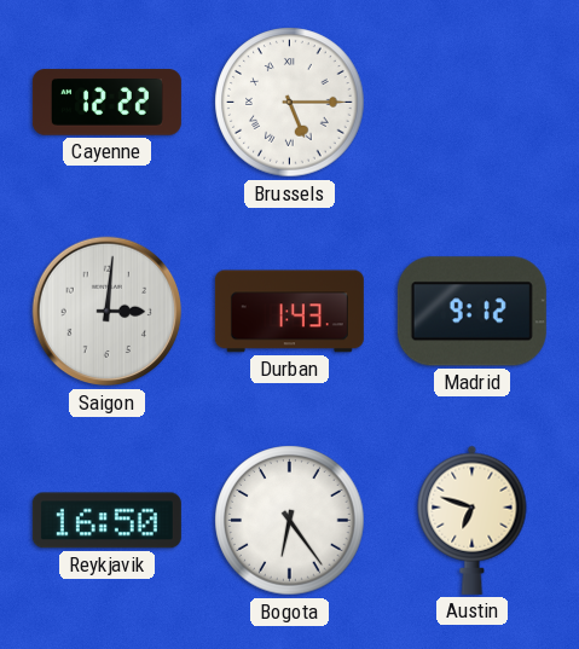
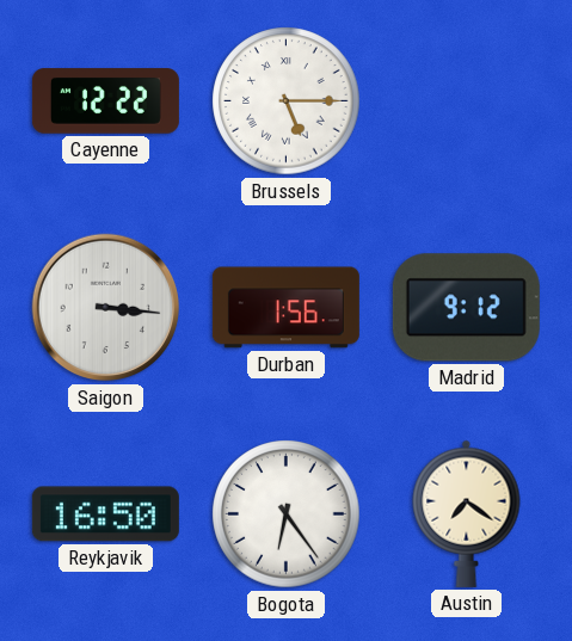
Saigon: 3:01 -> 3:16
Durban: 1:43 -> 1:56
Austin: 6:48 -> 7:21
